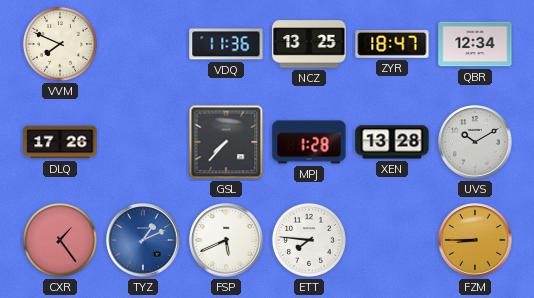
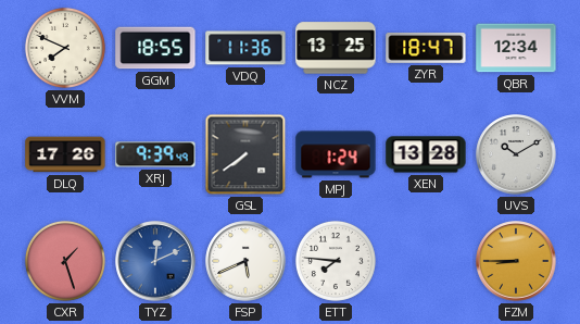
GGM: none -> 18:55
XRJ: none -> 9:39
GSL: 7:37 -> 7:39
MPJ: 1:28 -> 1:24
CXR: 1:24 -> 1:27
TYZ: 1:11 -> 12:11
